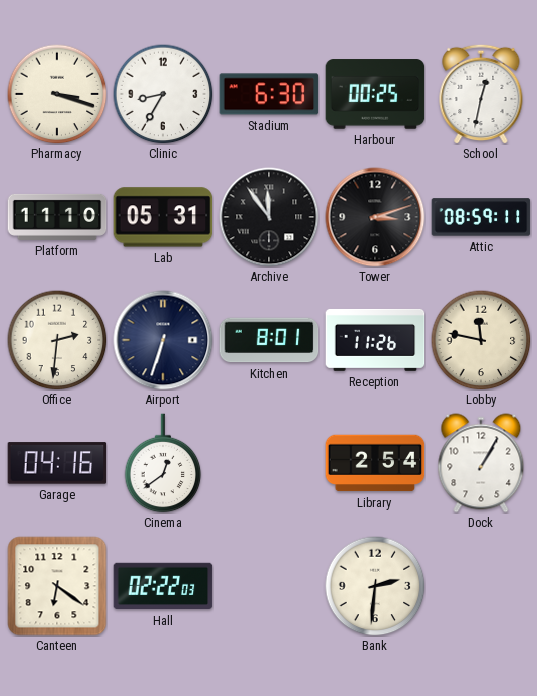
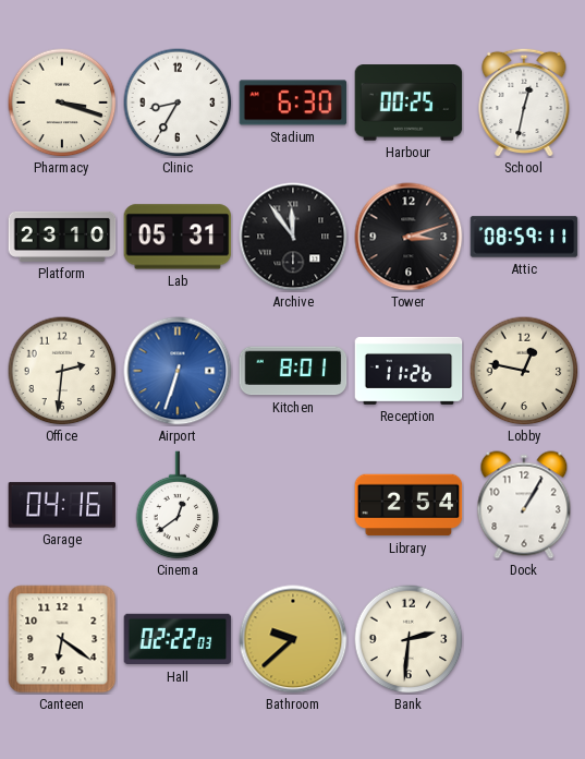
Platform: 11:10 -> 23:10
Airport dial: navy -> blue
Lobby: 11:47 -> 12:47
Bathroom: none -> 9:38
